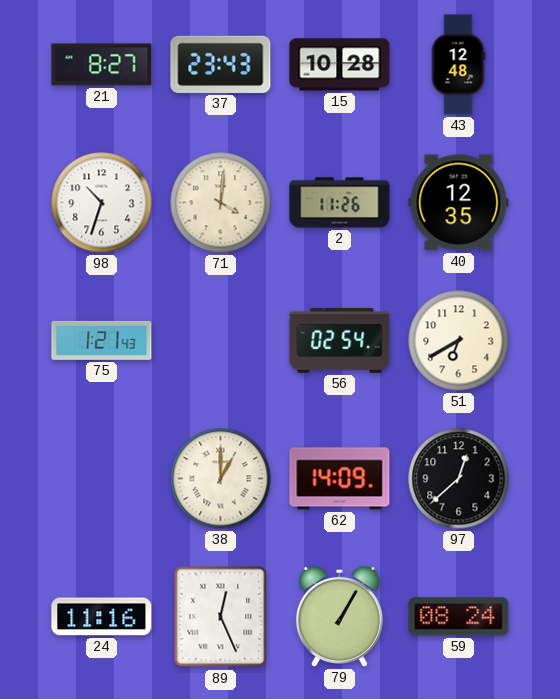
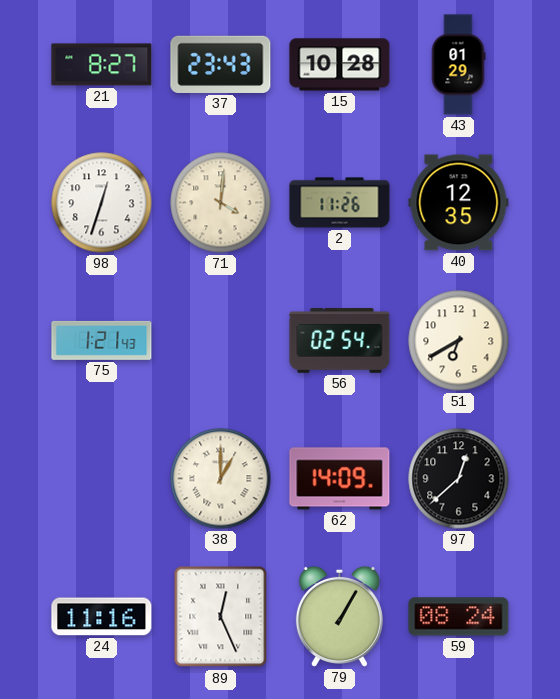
43: 12:48 -> 01:29
98: 10:33 -> 12:33
